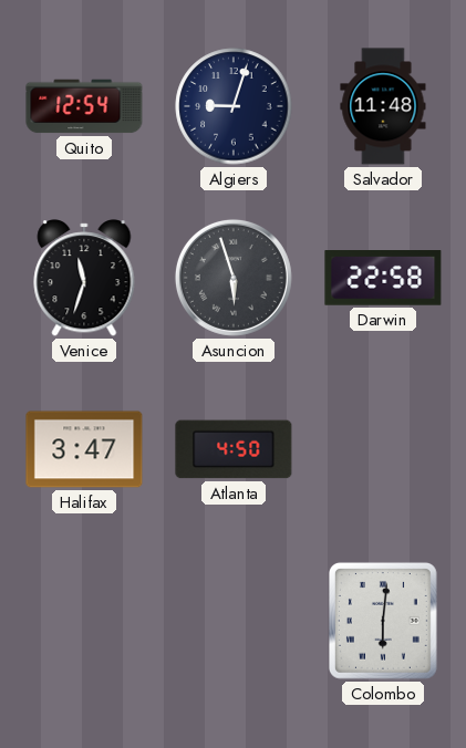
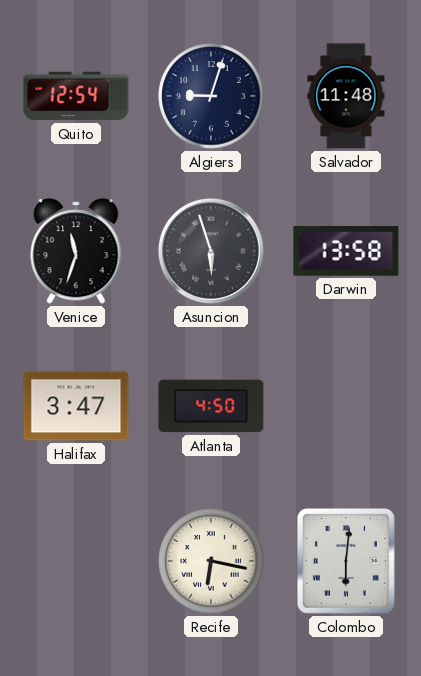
Darwin: 22:58 -> 13:58
Recife: none -> 6:17
